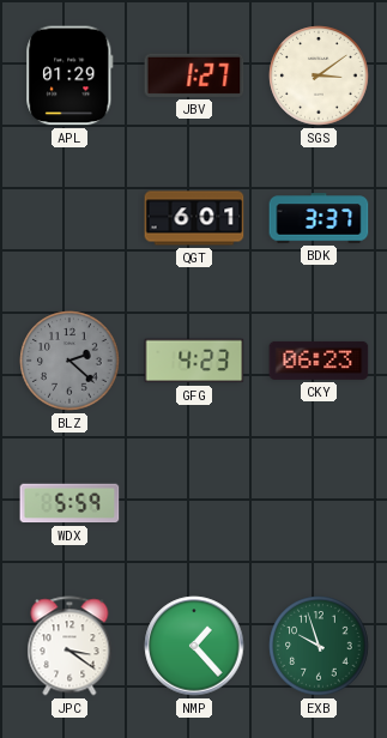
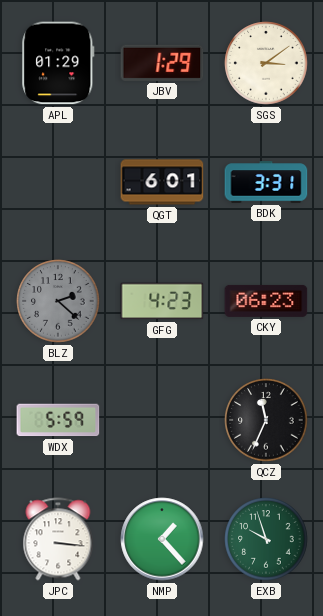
JBV: 1:27 -> 1:29
BDK: 3:37 -> 3:31
QCZ: none -> 11:34
JPC: 3:21 -> 3:16
